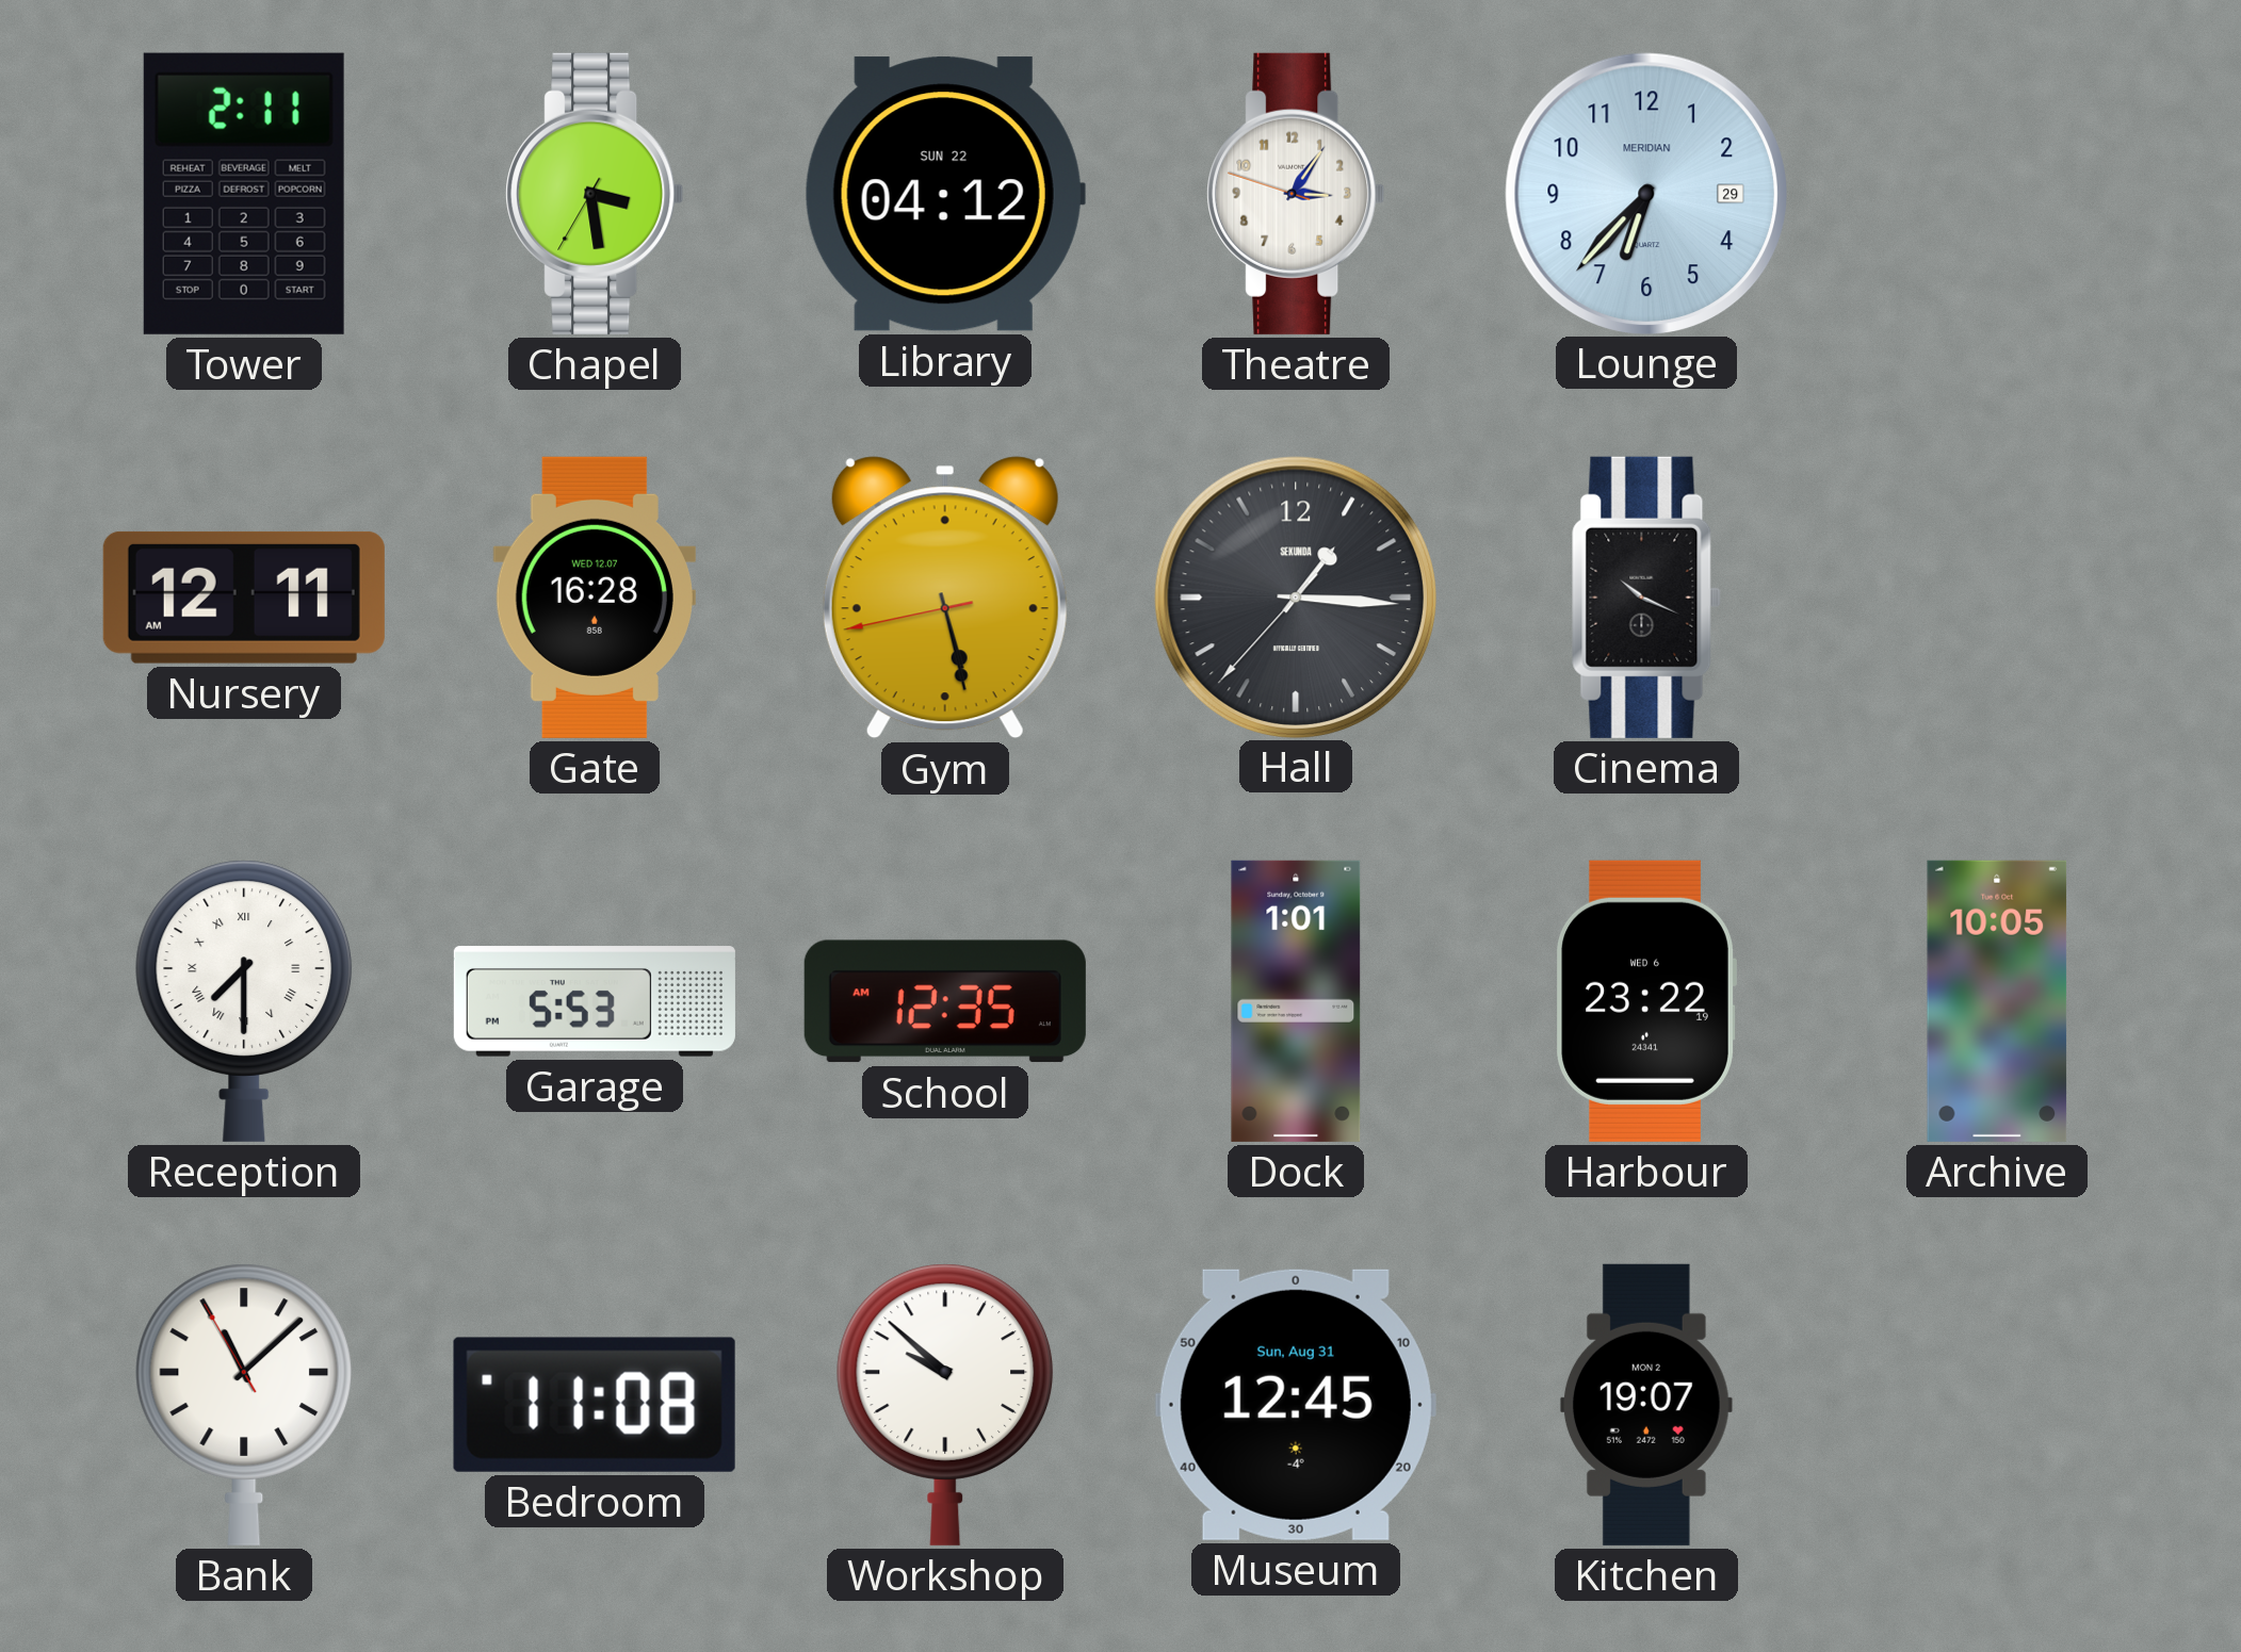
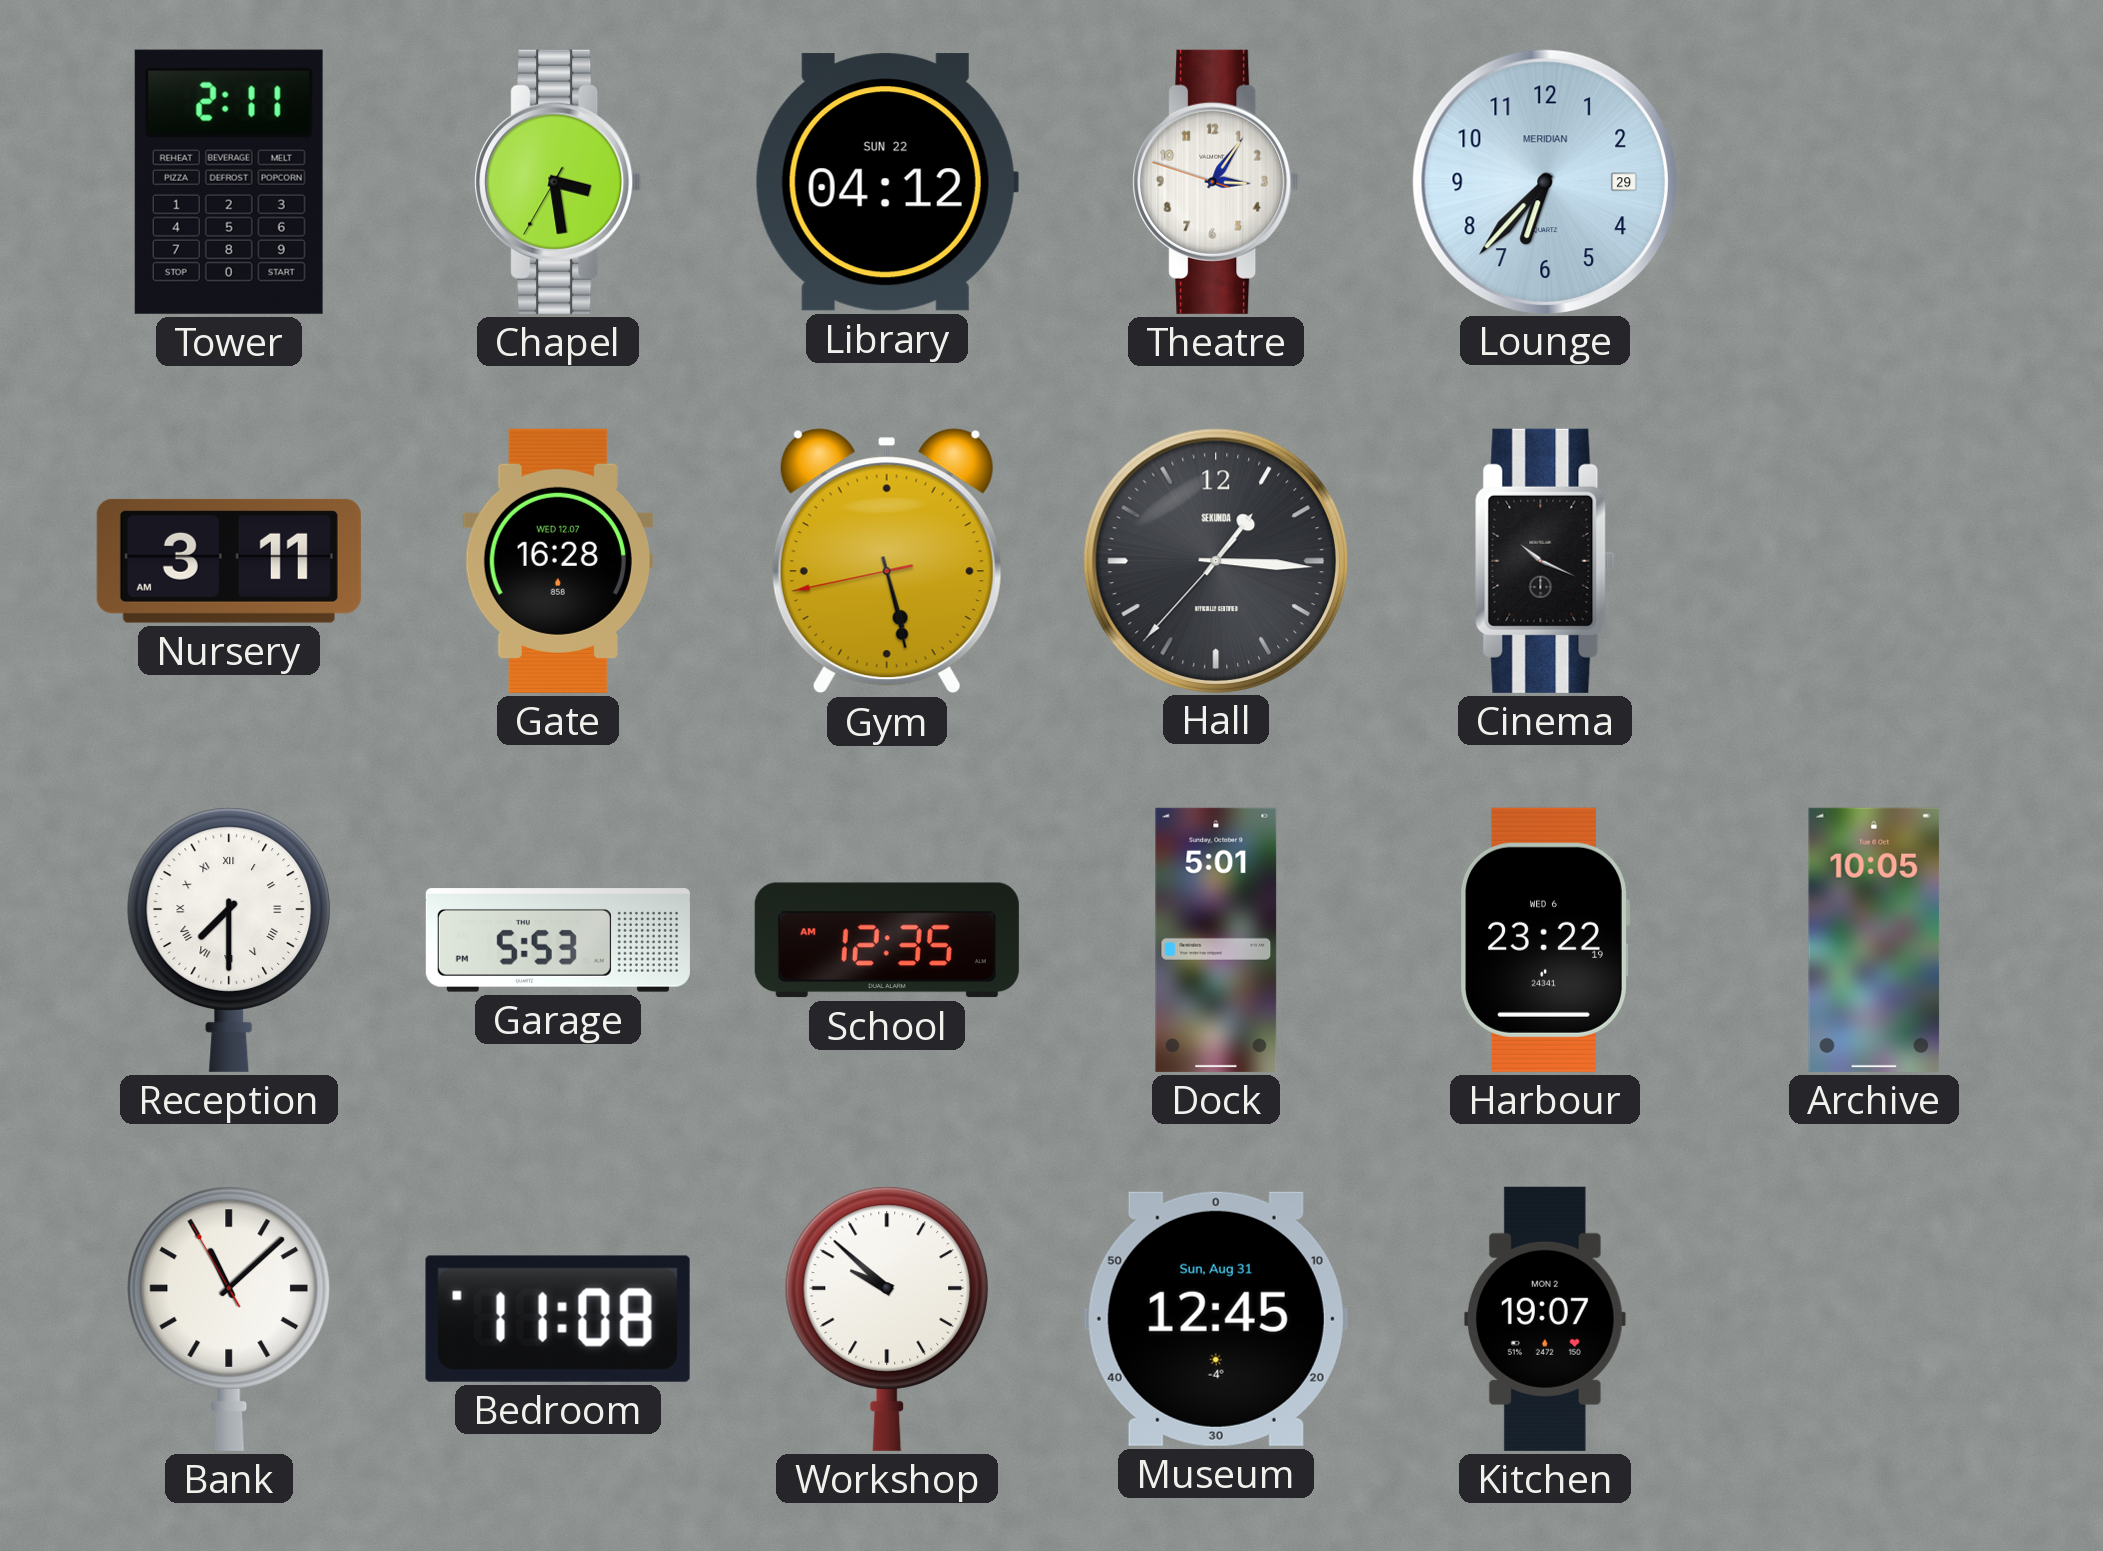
Nursery: 12:11 -> 3:11
Dock: 1:01 -> 5:01
